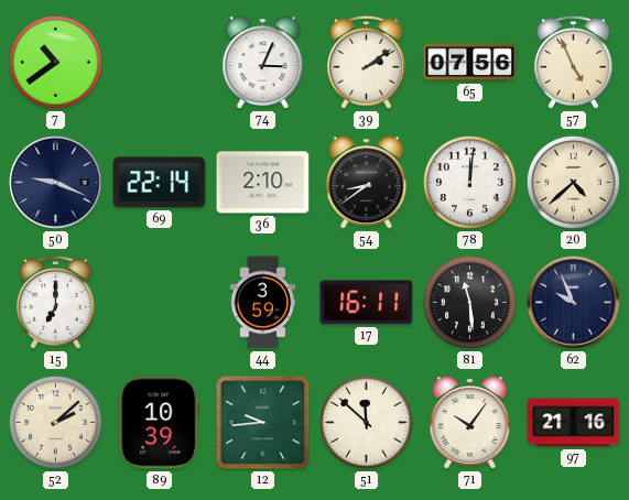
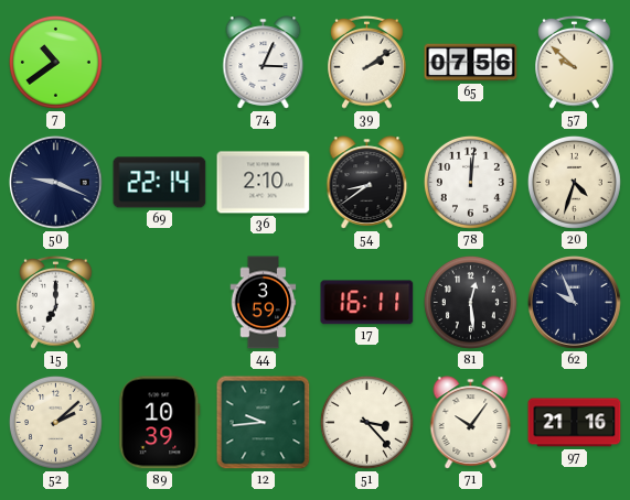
57: 4:56 -> 9:52
20: 4:38 -> 4:33
81: 11:29 -> 12:29
51: 11:52 -> 3:23
